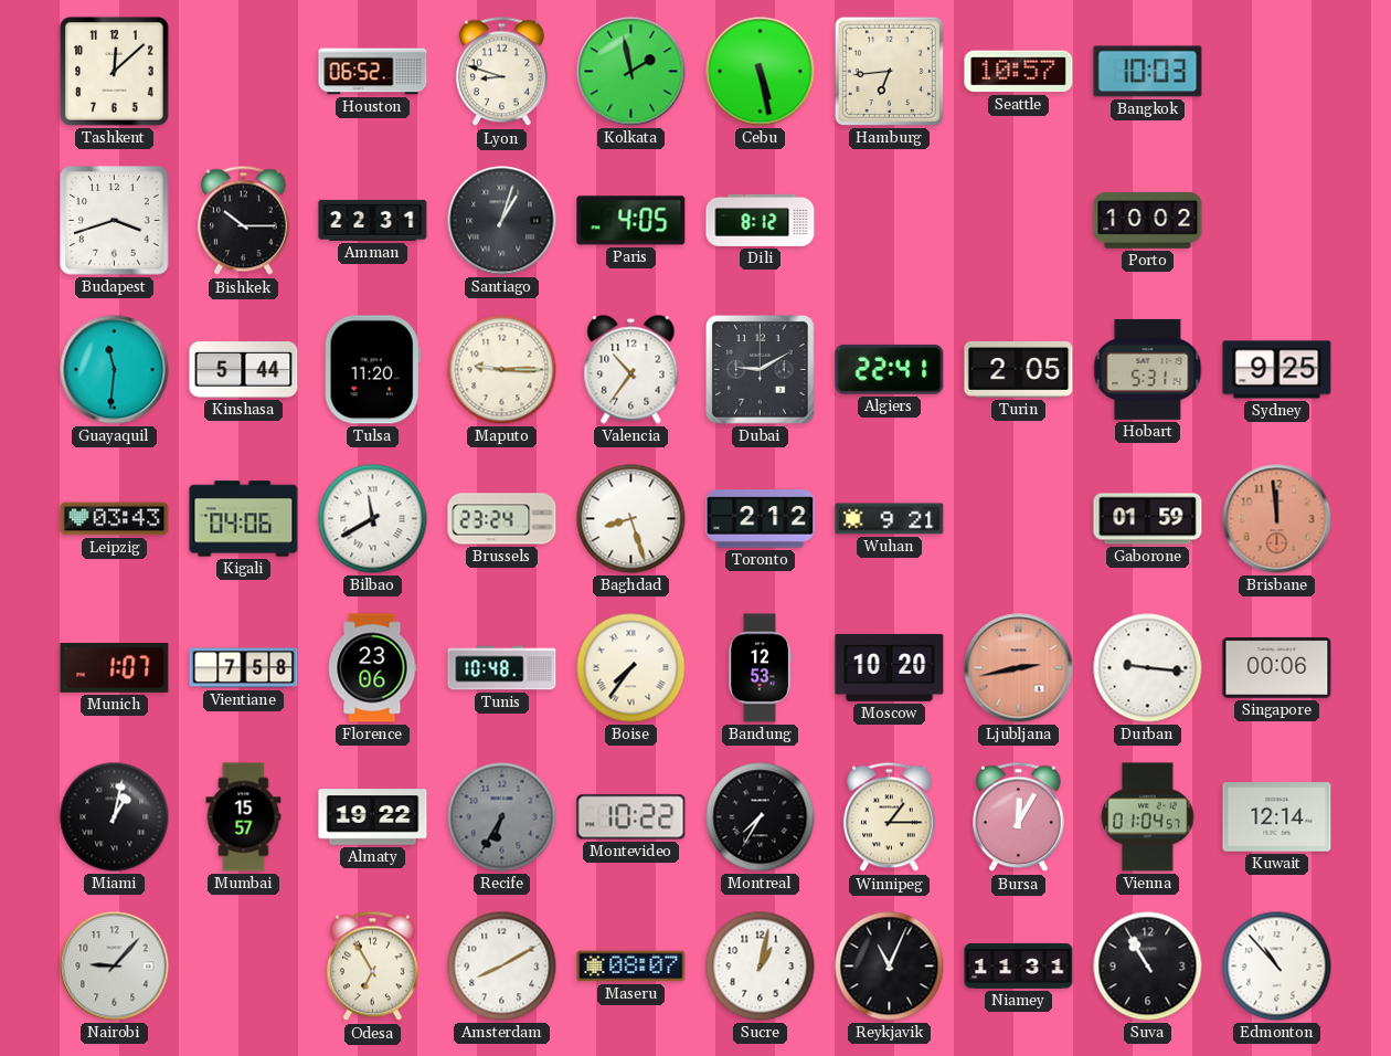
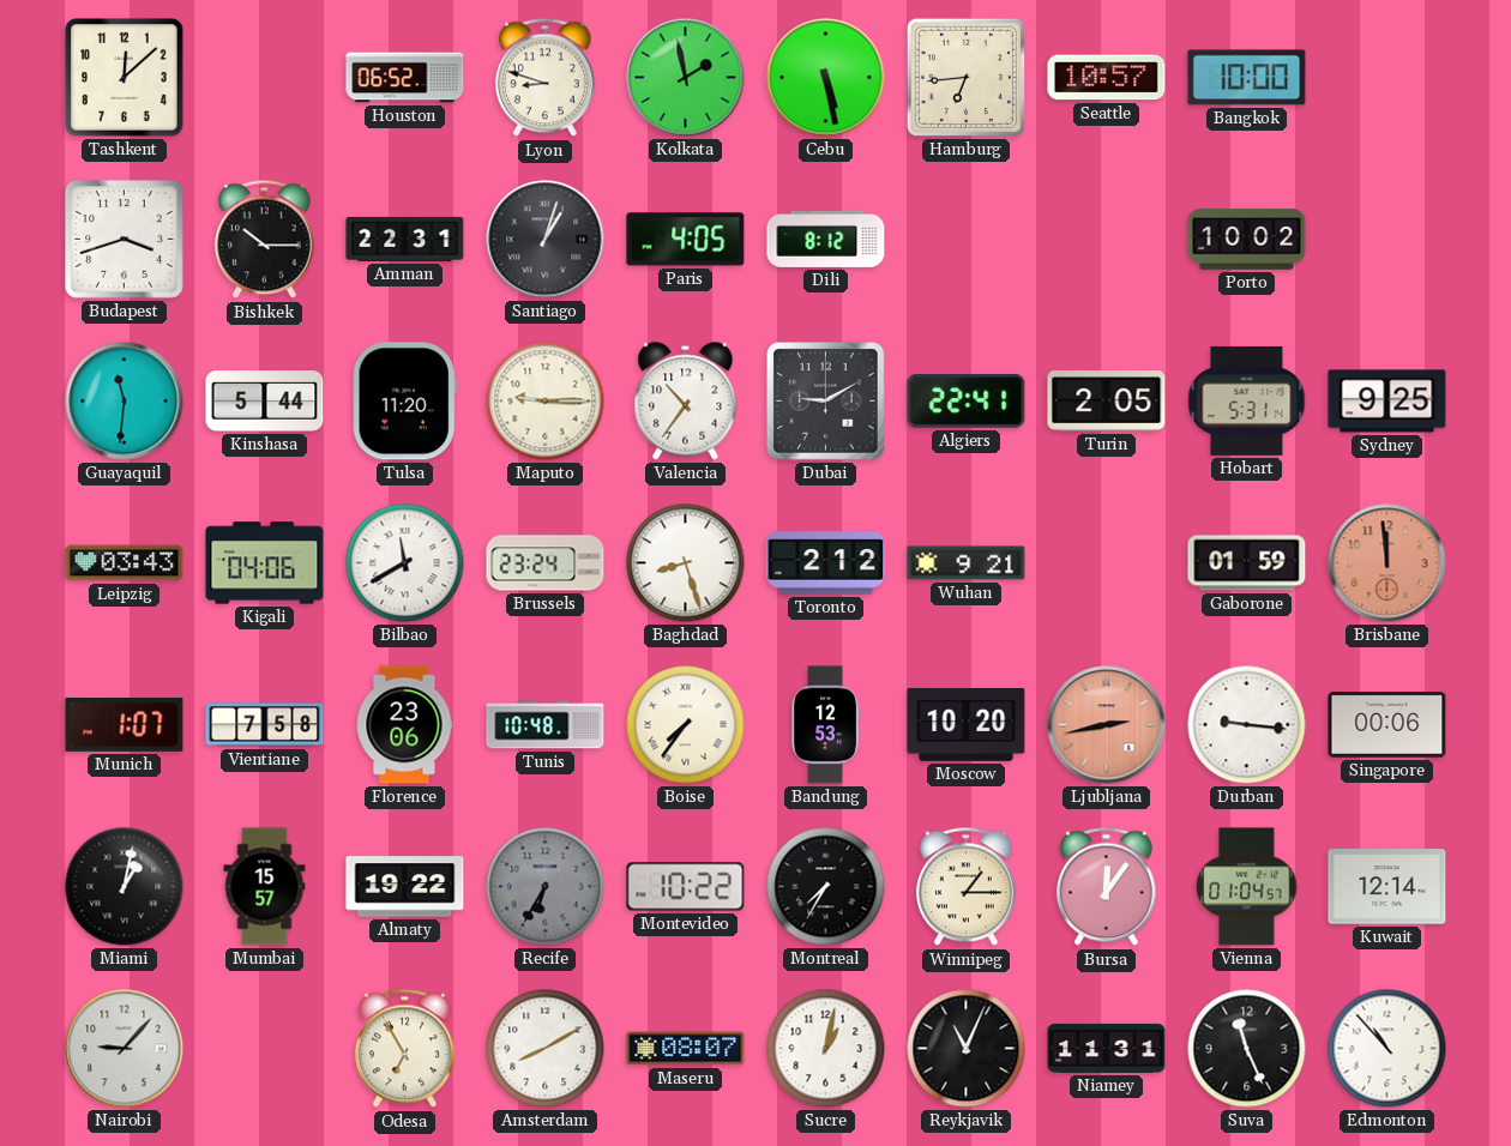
Bangkok: 10:03 -> 10:00
Bursa: 12:05 -> 12:06
Suva: 10:55 -> 11:26
